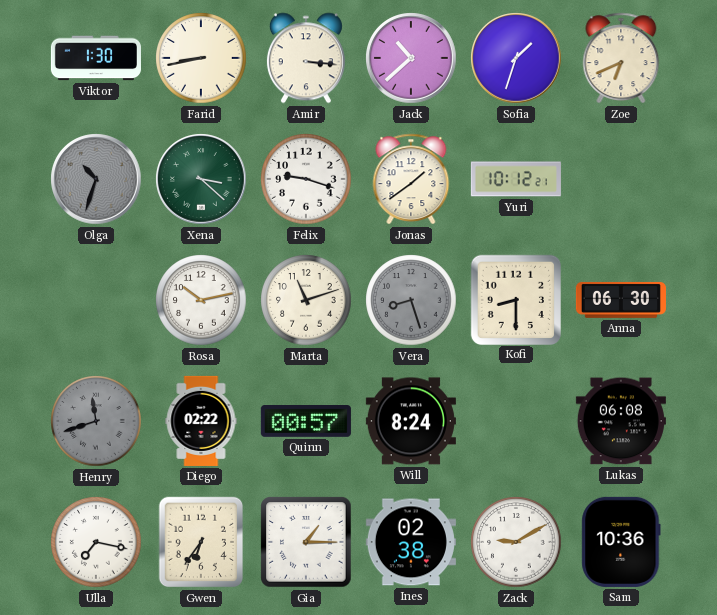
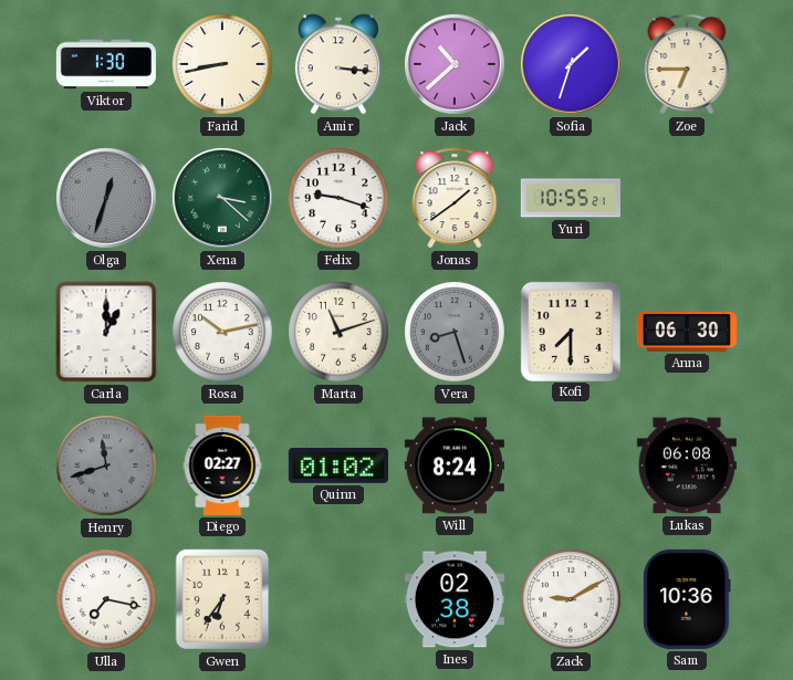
Zoe: 6:41 -> 6:45
Olga: 10:33 -> 12:33
Yuri: 10:12 -> 10:55
Carla: none -> 1:00
Kofi: 8:30 -> 7:30
Diego: 02:22 -> 02:27
Quinn: 00:57 -> 01:02
Gia: 1:15 -> none
